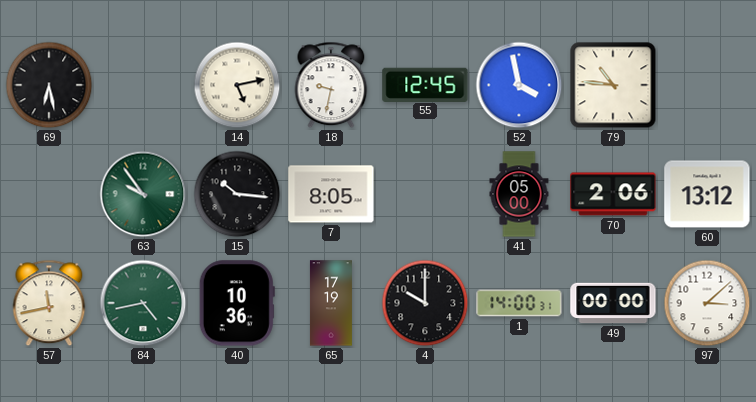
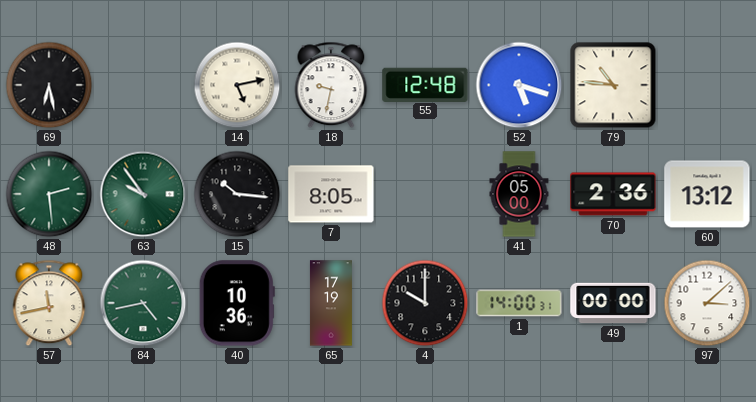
55: 12:45 -> 12:48
52: 3:58 -> 5:18
48: none -> 2:29
70: 2:06 -> 2:36
